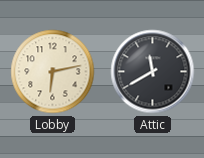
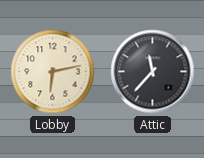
Attic: 11:40 -> 11:37
